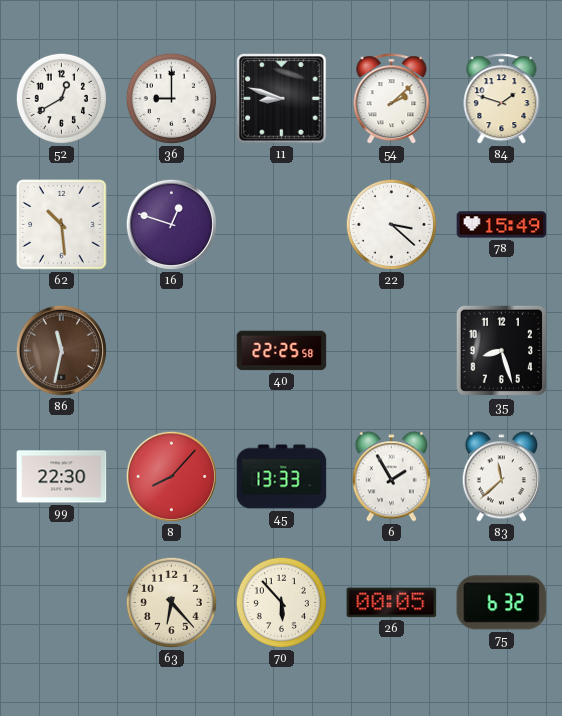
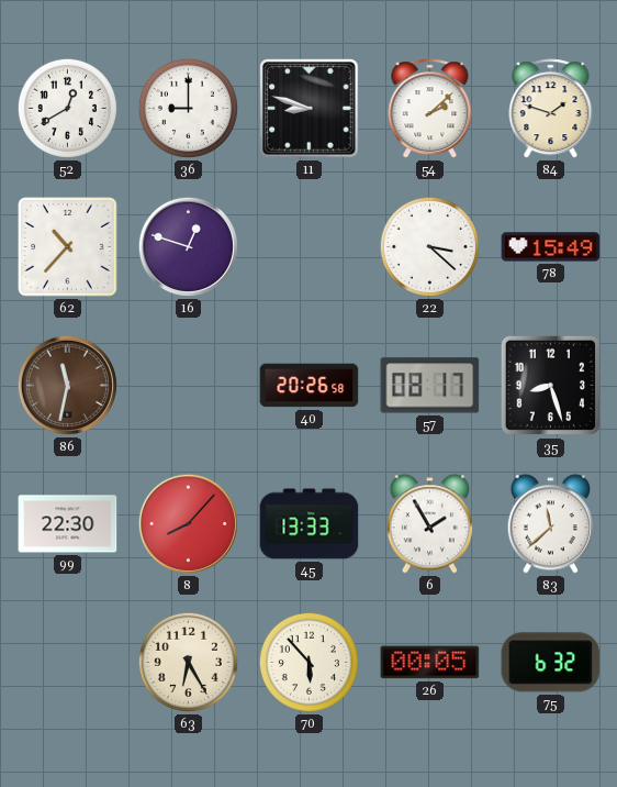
62: 10:29 -> 10:37
40: 22:25 -> 20:26
57: none -> 08:17
63: 6:23 -> 6:25
